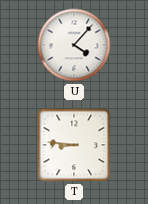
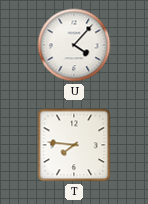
T: 8:46 -> 7:46
